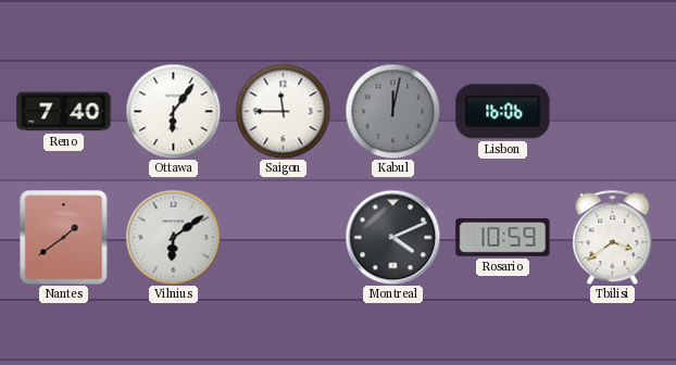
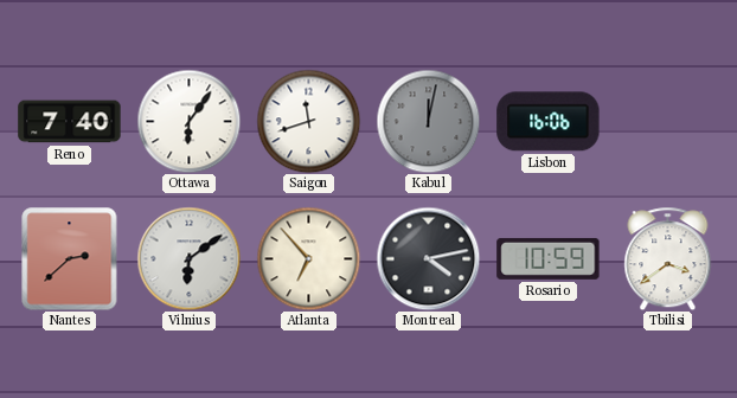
Saigon: 11:45 -> 11:42
Nantes: 1:39 -> 2:38
Atlanta: none -> 6:53
Montreal: 4:11 -> 4:13
